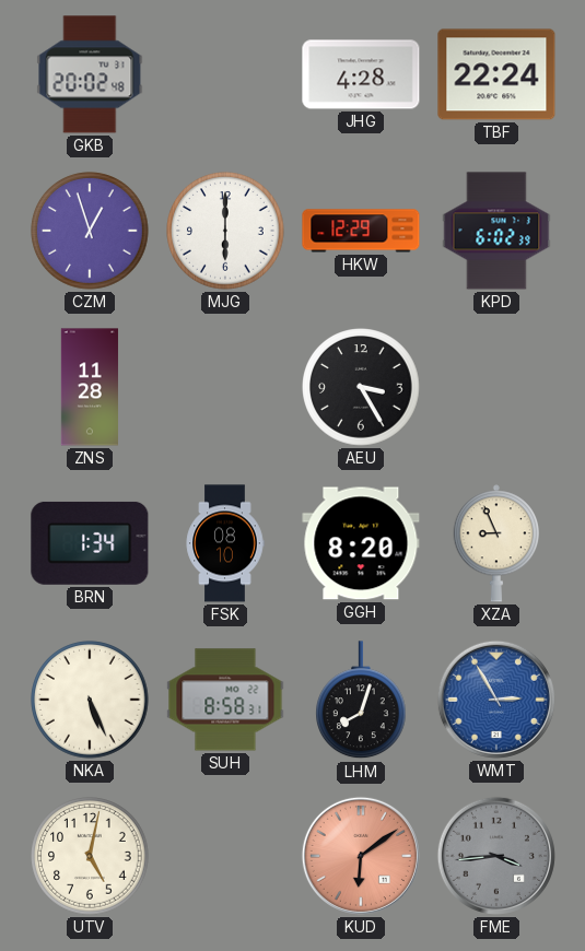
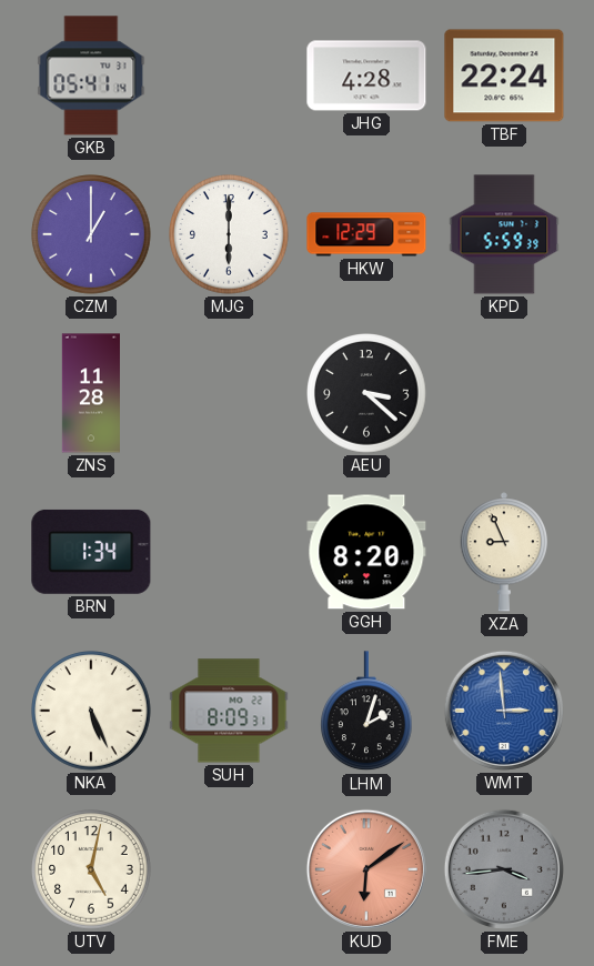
GKB: 20:02 -> 05:41
CZM: 12:57 -> 1:00
KPD: 6:02 -> 5:59
AEU: 3:25 -> 3:22
FSK: 08:10 -> none
SUH: 8:58 -> 8:09
LHM: 8:03 -> 2:03
WMT: 2:55 -> 2:59
